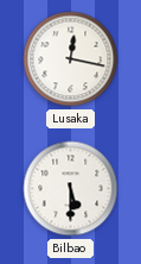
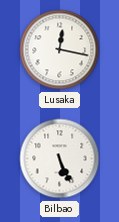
Bilbao: 5:30 -> 5:26
